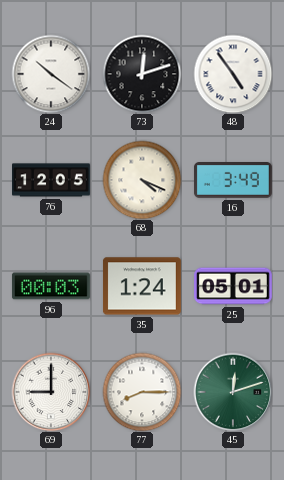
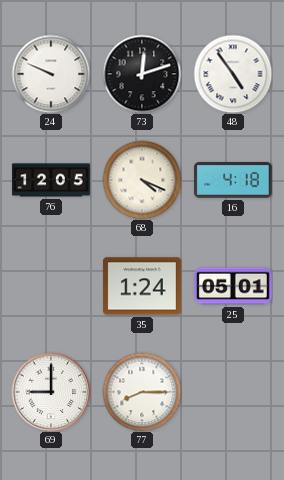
24: 10:21 -> 9:49
16: 3:49 -> 4:18
96: 00:03 -> none
45: 12:12 -> none
